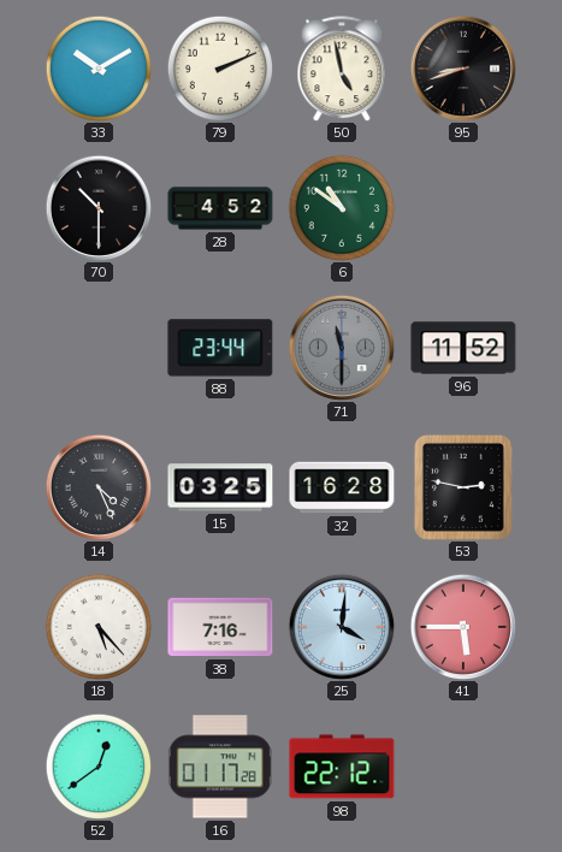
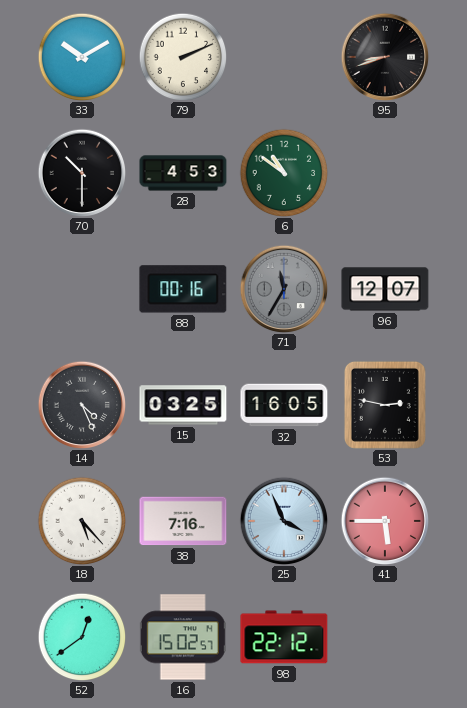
50: 4:58 -> none
28: 4:52 -> 4:53
88: 23:44 -> 00:16
71: 11:30 -> 11:35
96: 11:52 -> 12:07
32: 16:28 -> 16:05
25: 4:01 -> 3:56
16: 01:17 -> 15:02
